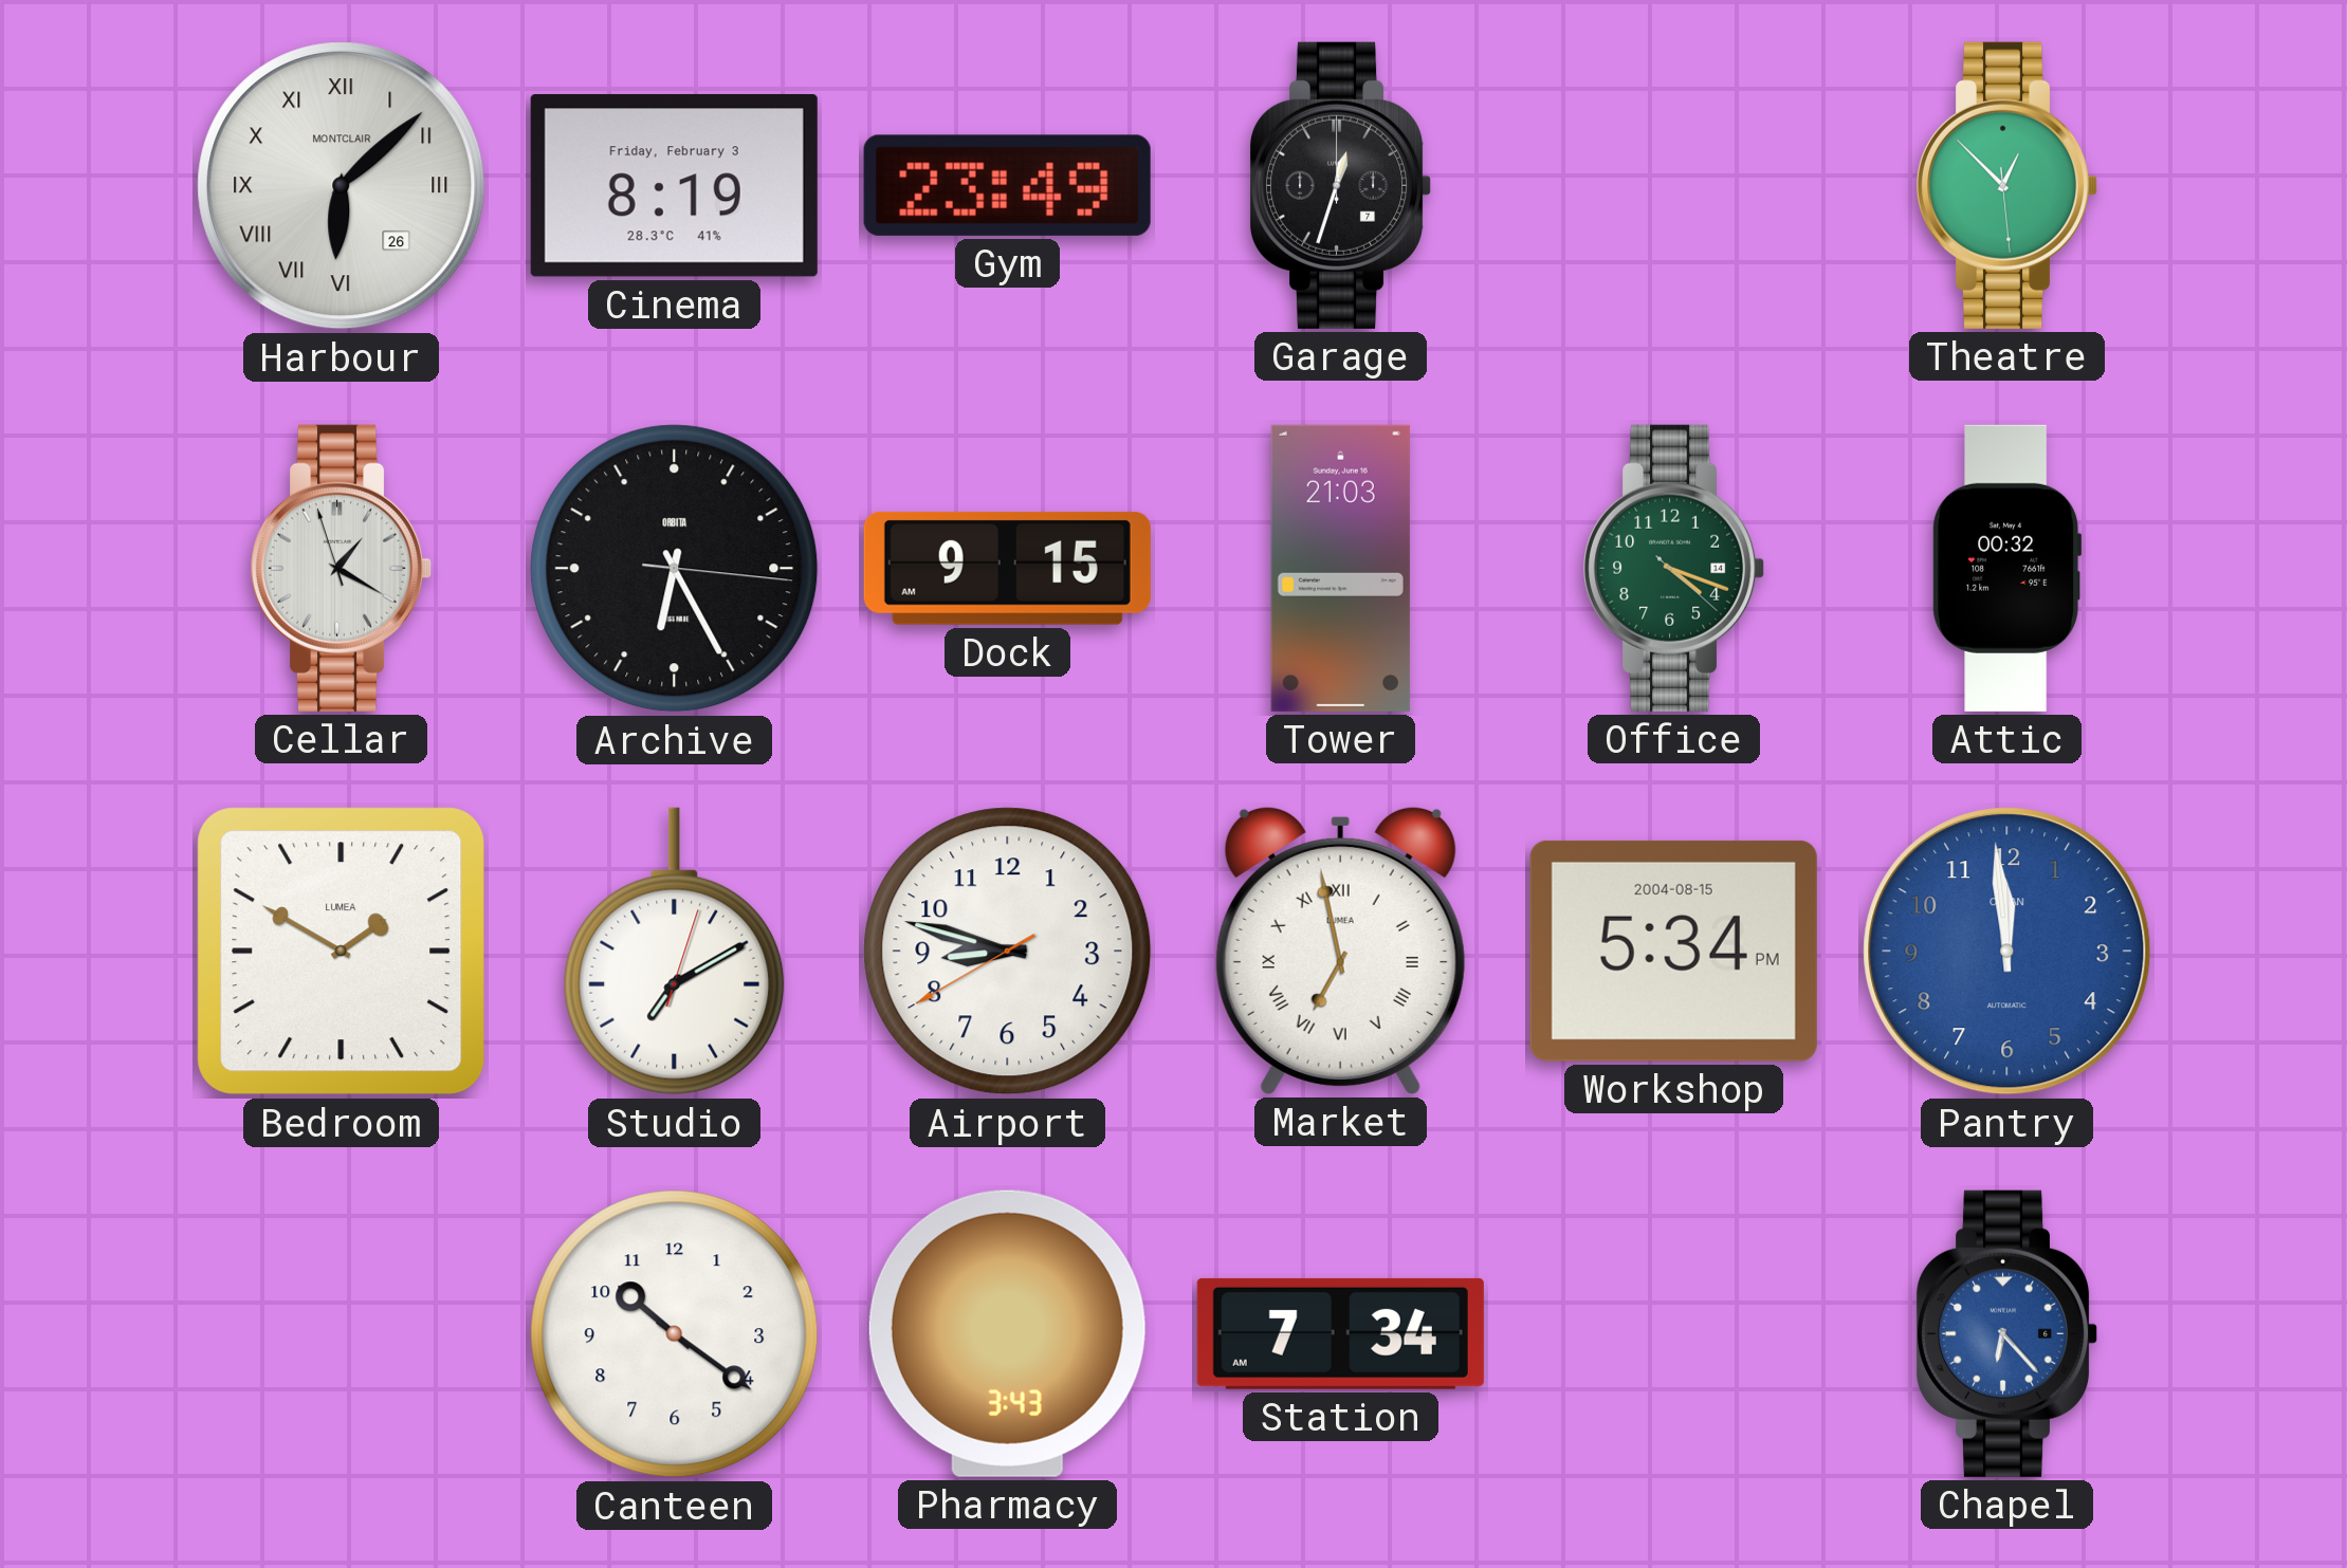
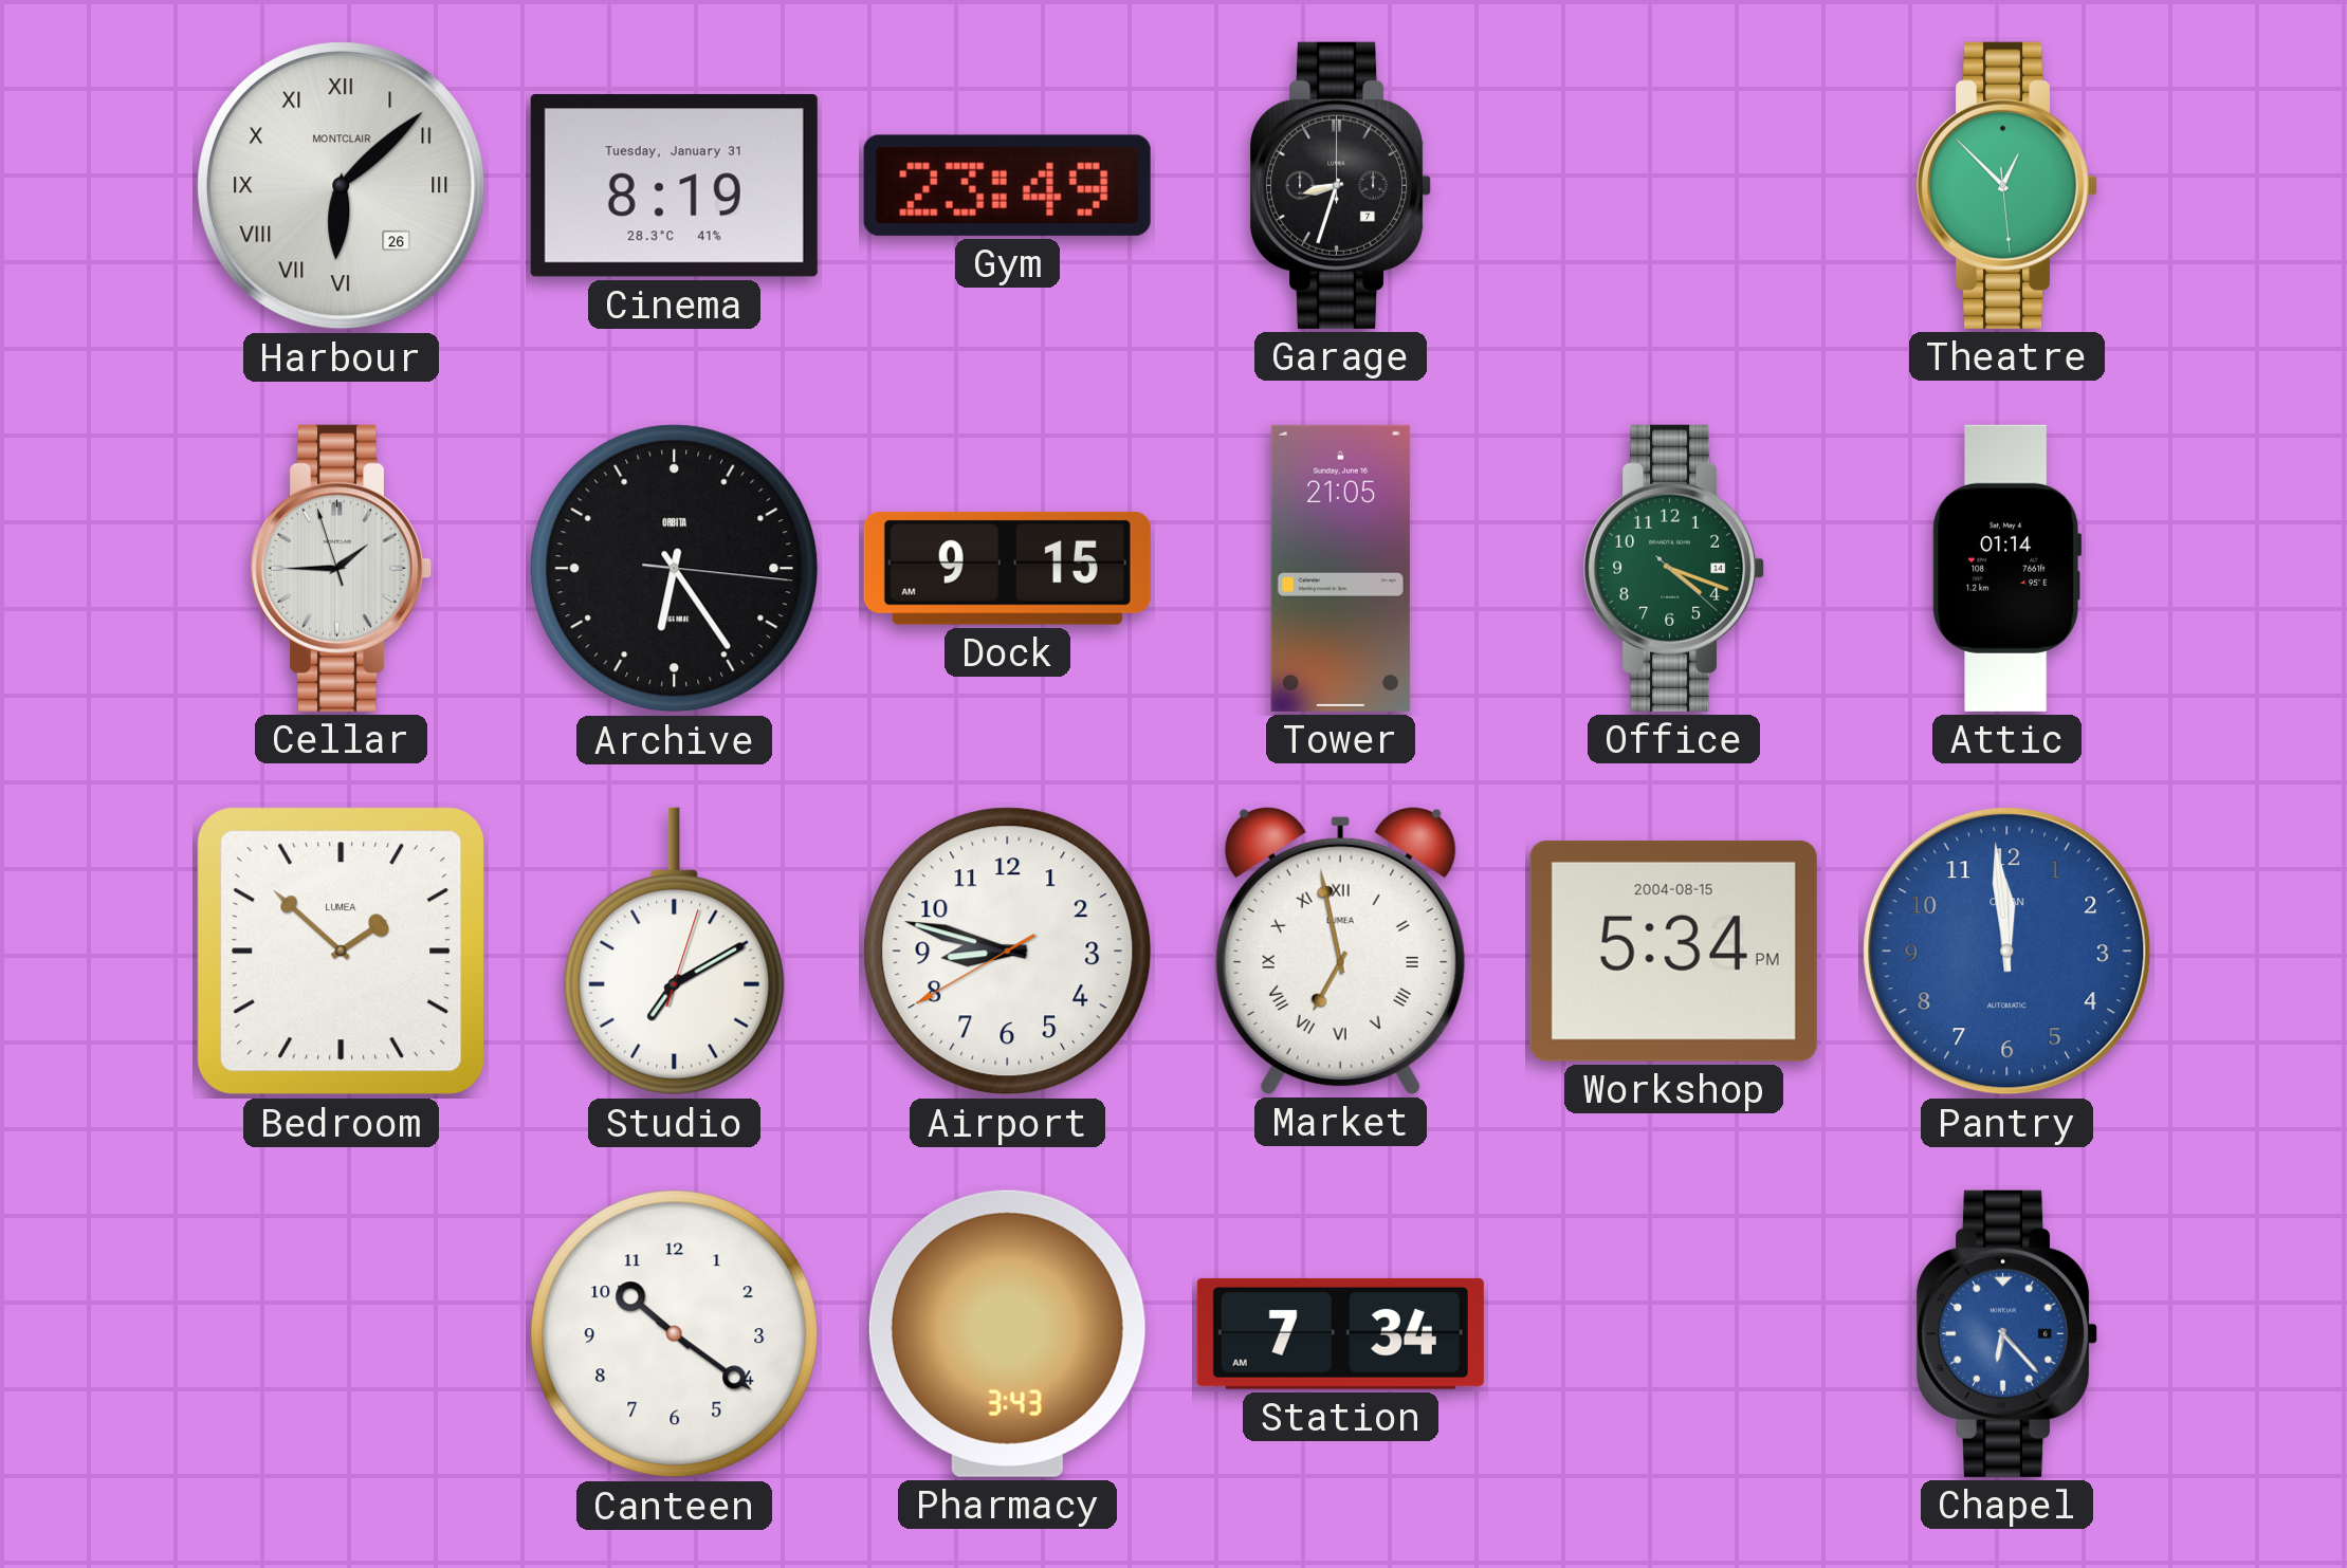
Cinema date: Friday, February 3 -> Tuesday, January 31
Garage: 12:33 -> 8:33
Cellar: 1:19 -> 1:44
Archive: 6:25 -> 6:24
Tower: 21:03 -> 21:05
Attic: 00:32 -> 01:14
Bedroom: 1:50 -> 1:52
